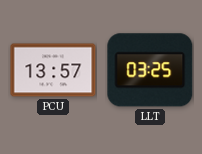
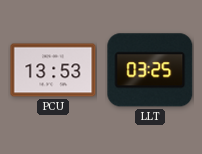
PCU: 13:57 -> 13:53
